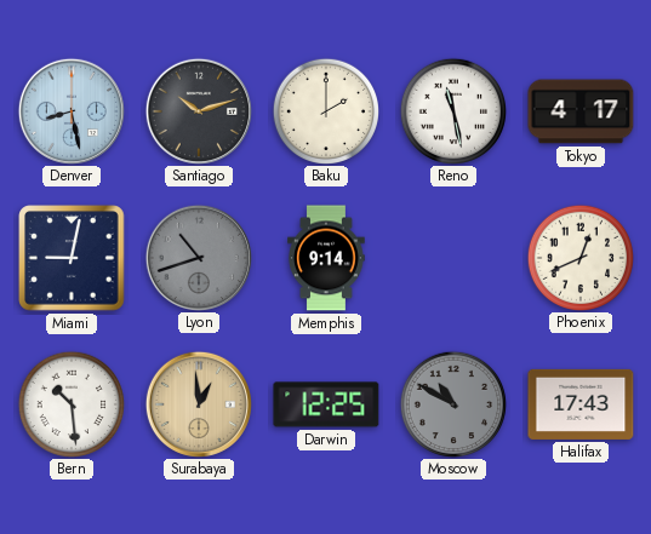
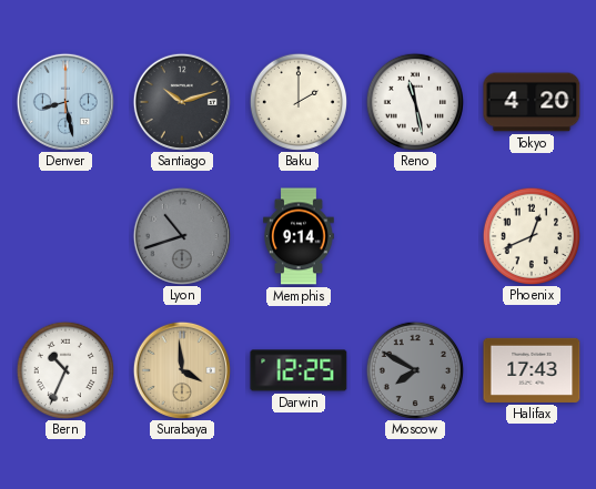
Tokyo: 4:17 -> 4:20
Miami: 9:02 -> none
Bern: 10:29 -> 10:34
Surabaya: 12:59 -> 3:59
Moscow: 10:50 -> 7:50
